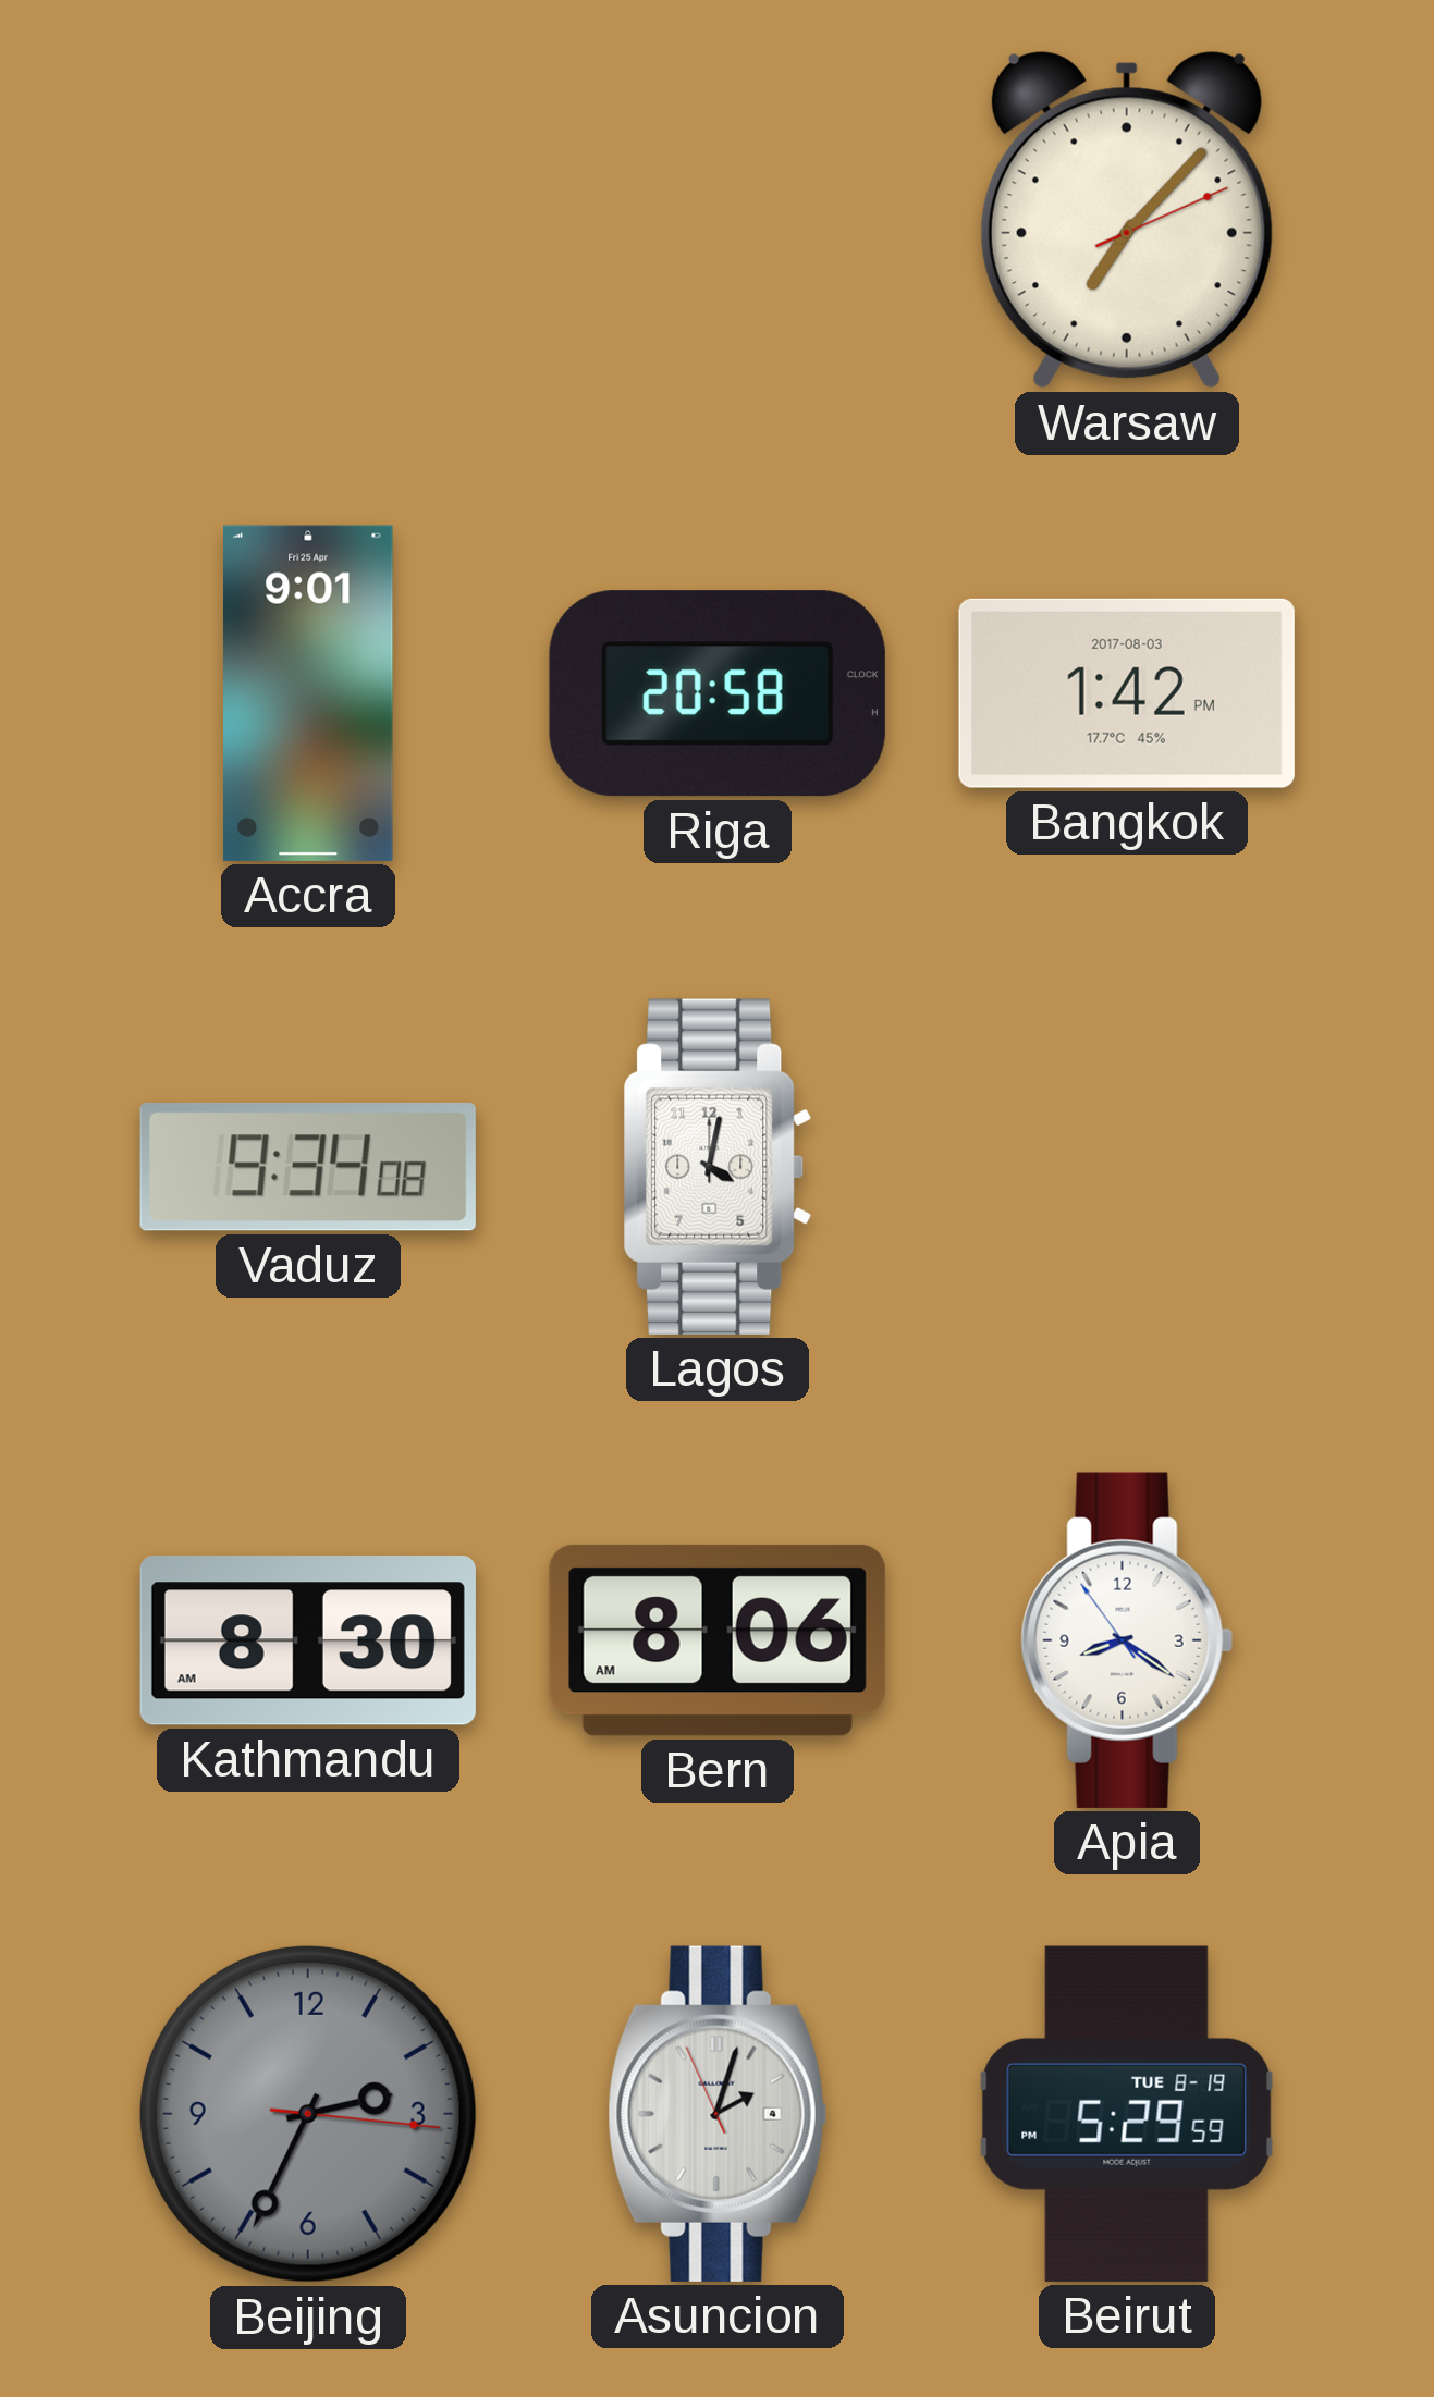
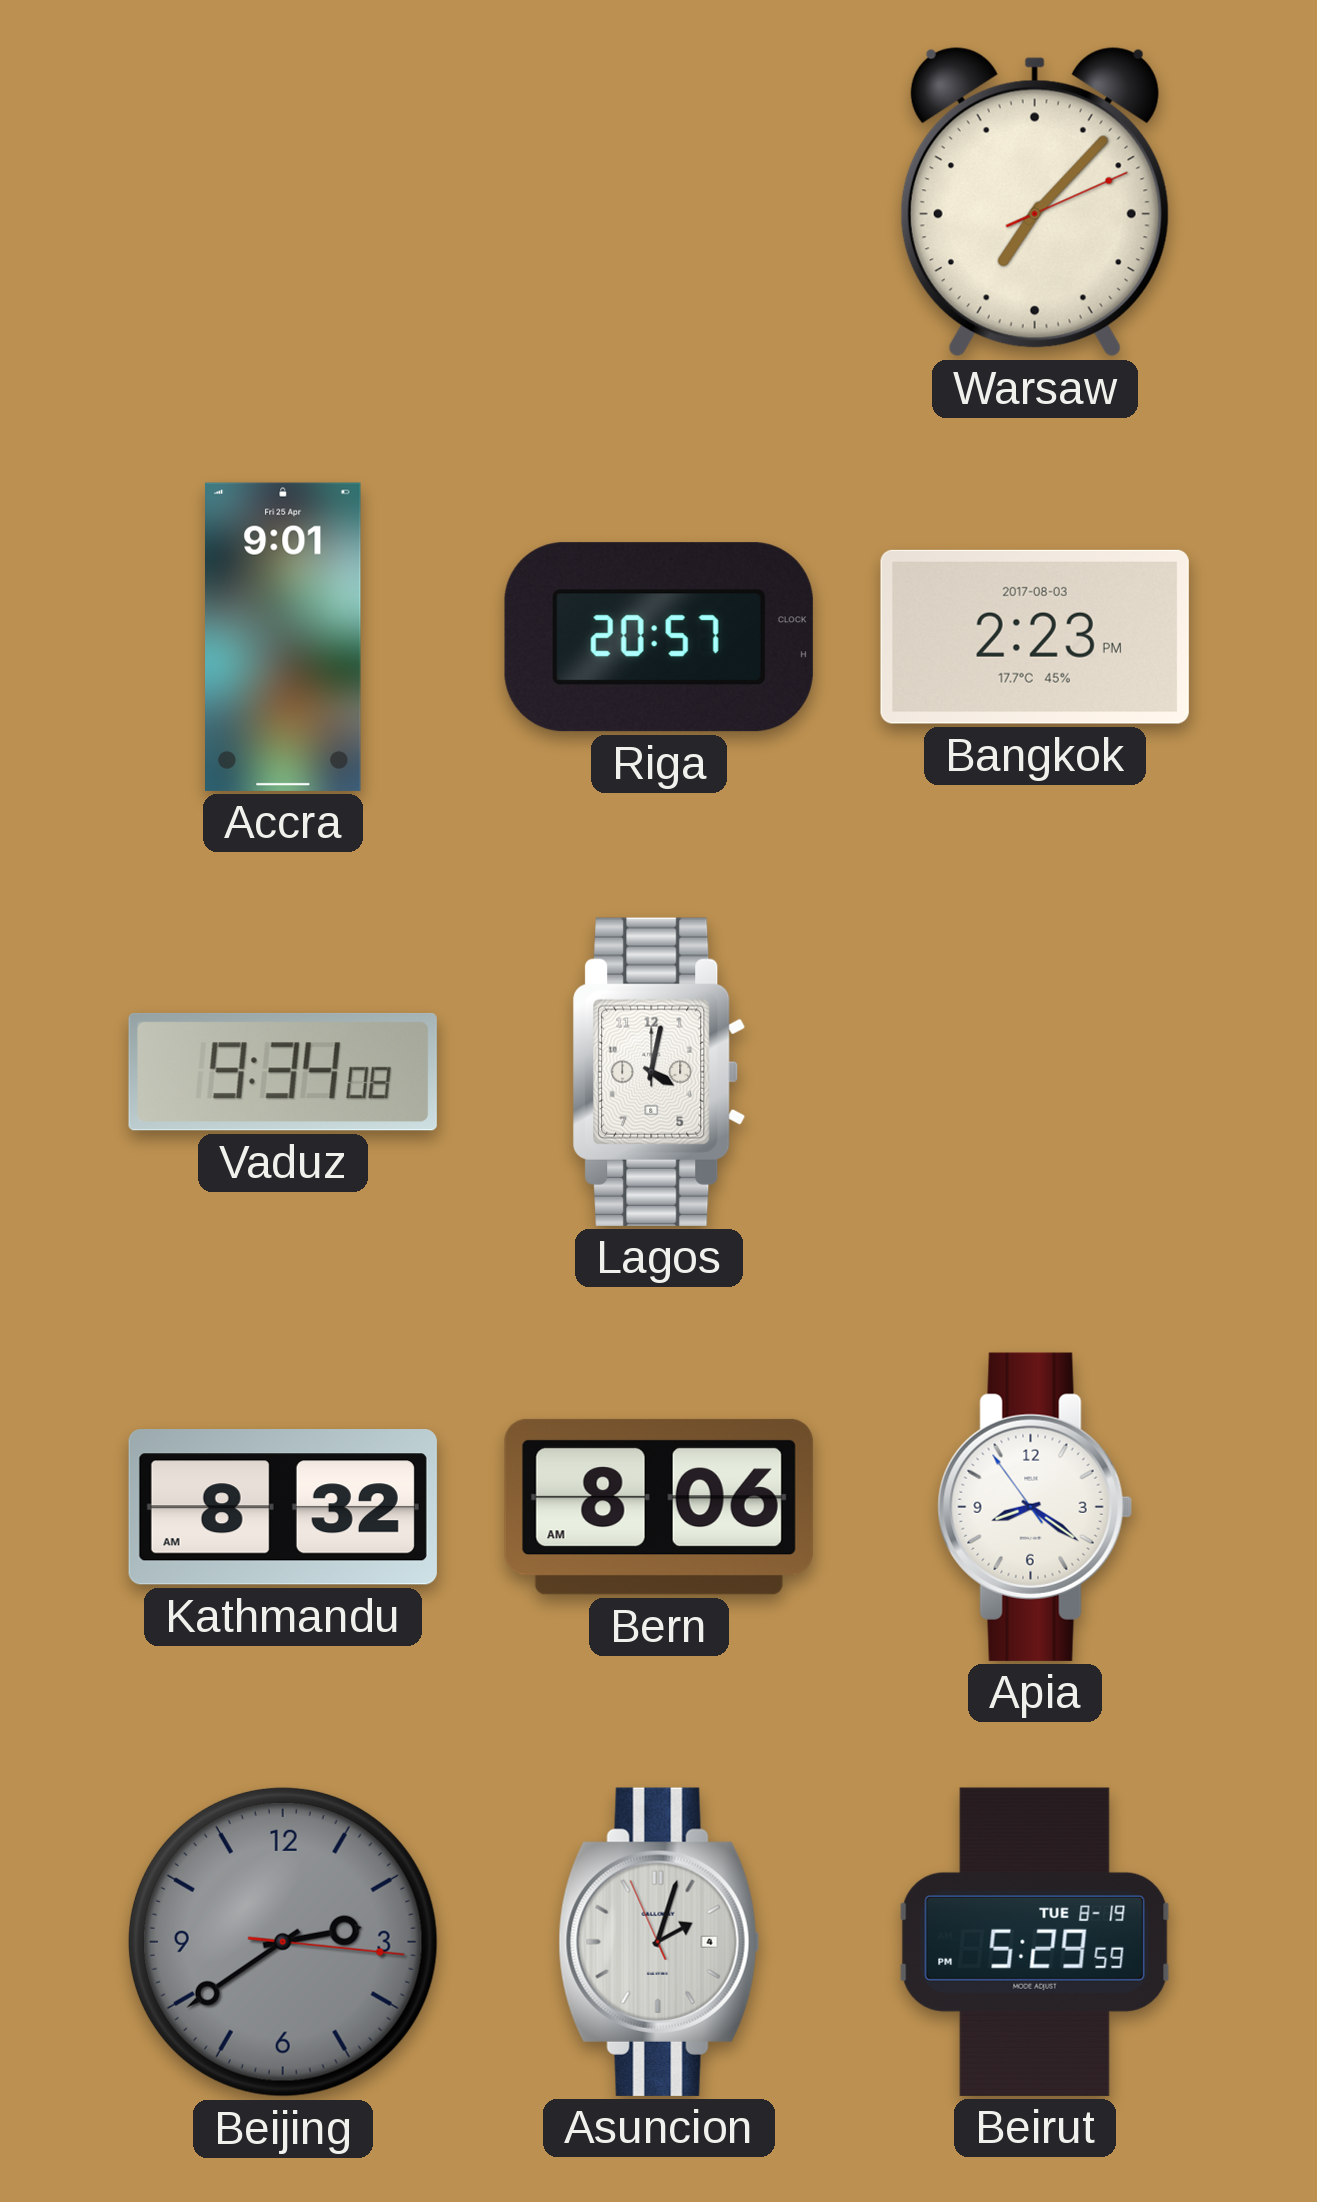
Riga: 20:58 -> 20:57
Bangkok: 1:42 -> 2:23
Kathmandu: 8:30 -> 8:32
Beijing: 2:34 -> 2:39
